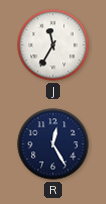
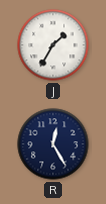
J: 11:35 -> 1:35
